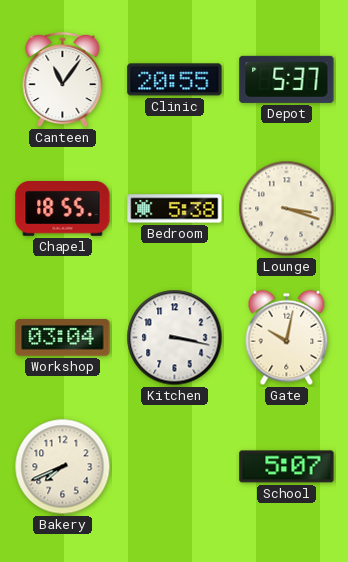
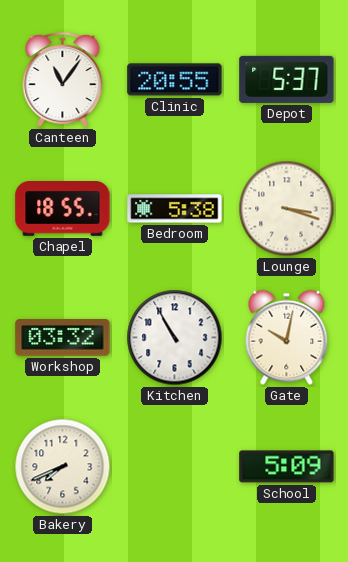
Workshop: 03:04 -> 03:32
Kitchen: 3:17 -> 10:55
School: 5:07 -> 5:09
